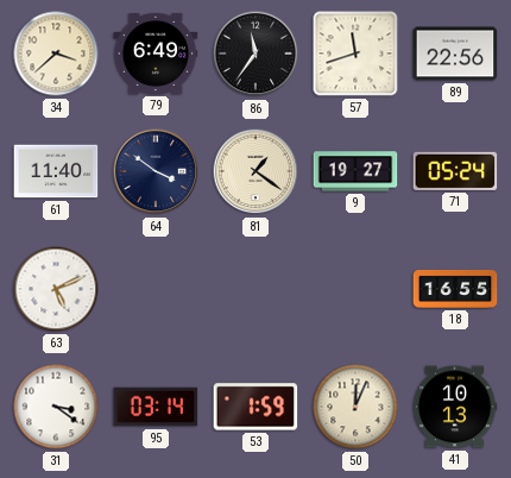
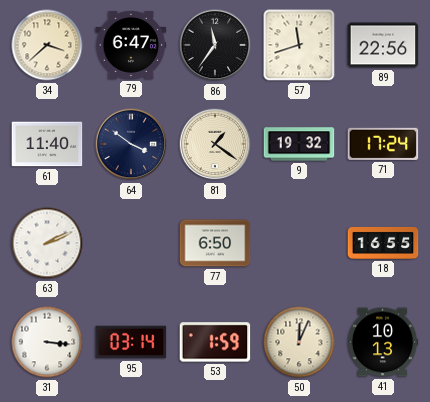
79: 6:49 -> 6:47
9: 19:27 -> 19:32
71: 05:24 -> 17:24
63: 5:11 -> 2:11
77: none -> 6:50
31: 3:21 -> 3:16
